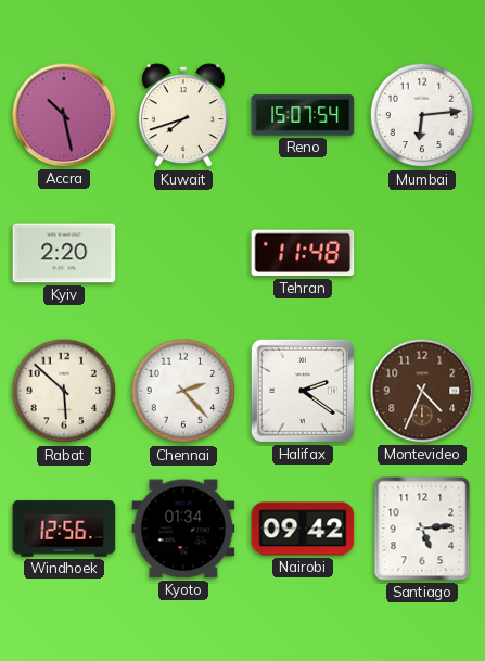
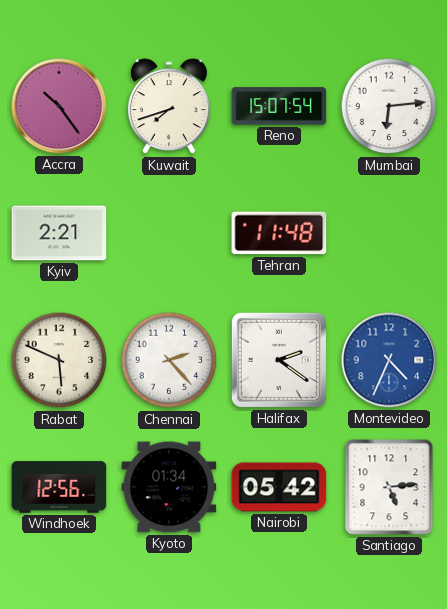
Accra: 10:28 -> 10:24
Kyiv: 2:20 -> 2:21
Rabat: 5:52 -> 5:49
Montevideo dial: brown -> blue
Nairobi: 09:42 -> 05:42
